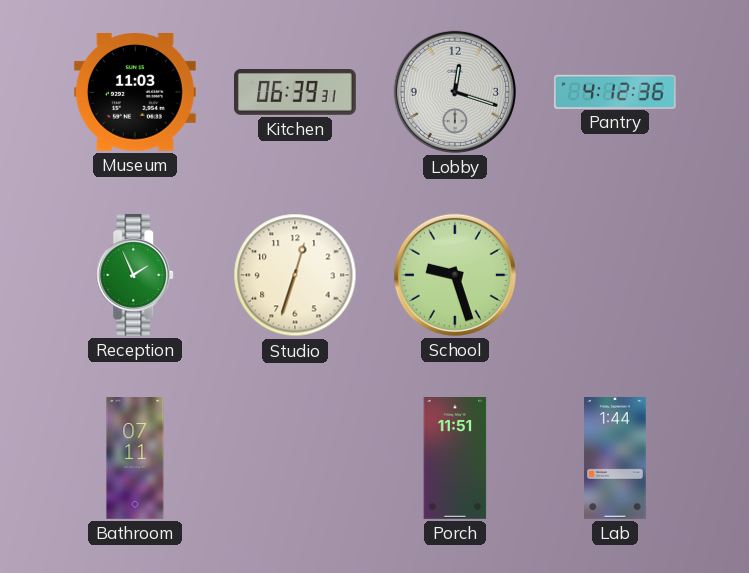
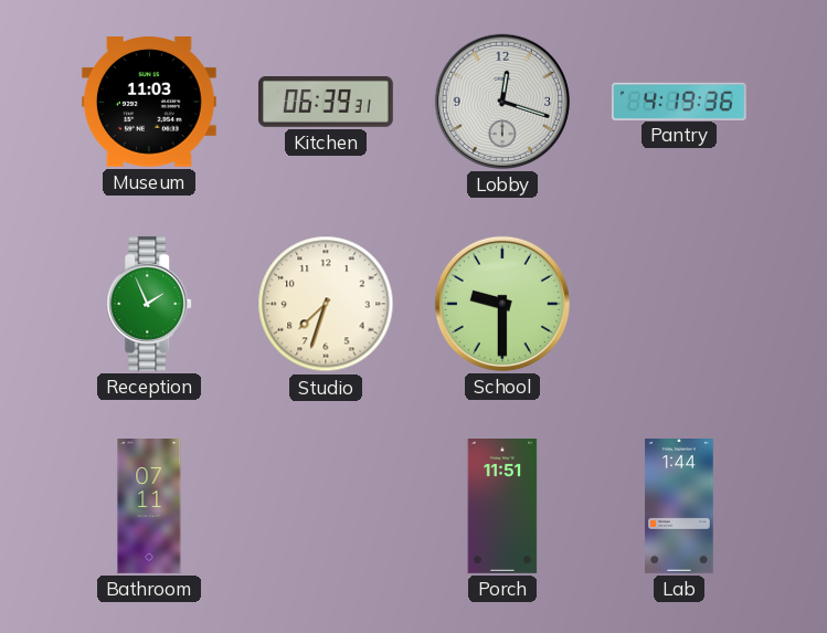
Pantry: 4:12 -> 4:19
Studio: 12:33 -> 7:33
School: 9:27 -> 9:30
